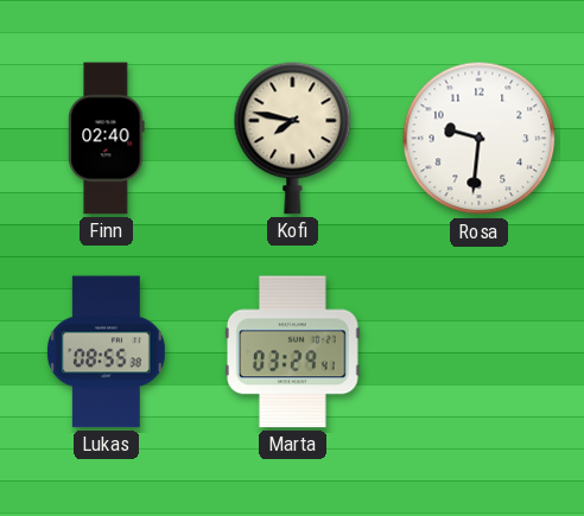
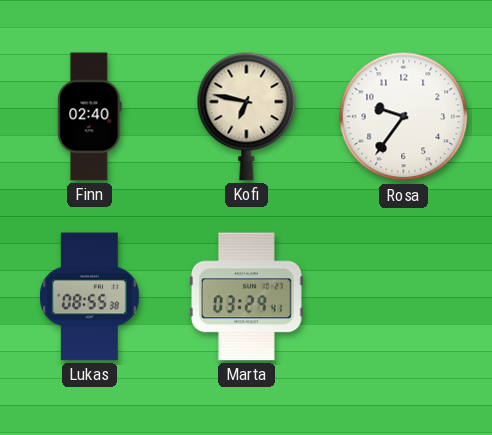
Kofi: 7:47 -> 6:47
Rosa: 9:31 -> 9:36
